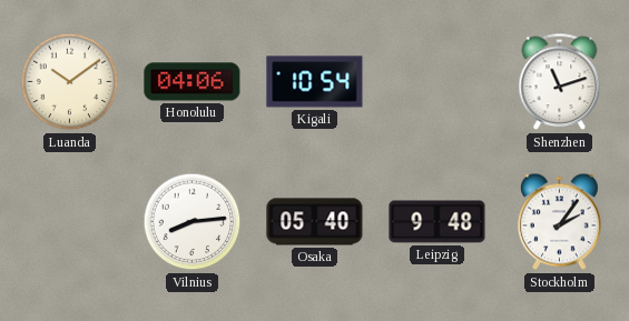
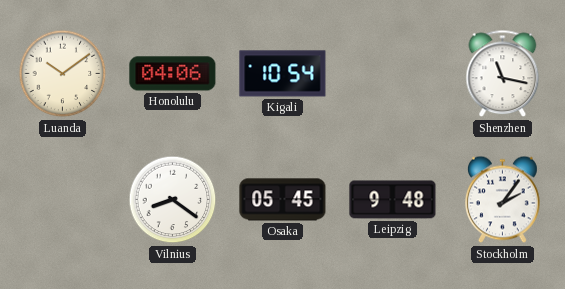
Shenzhen: 11:12 -> 11:17
Vilnius: 8:14 -> 8:21
Osaka: 05:40 -> 05:45
